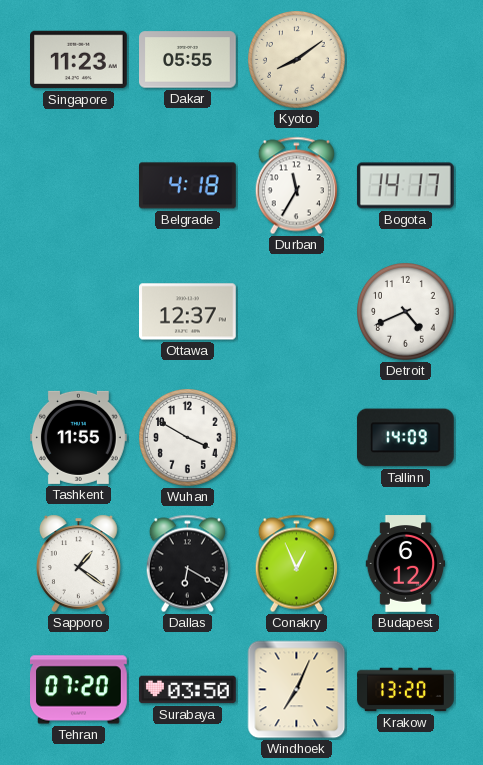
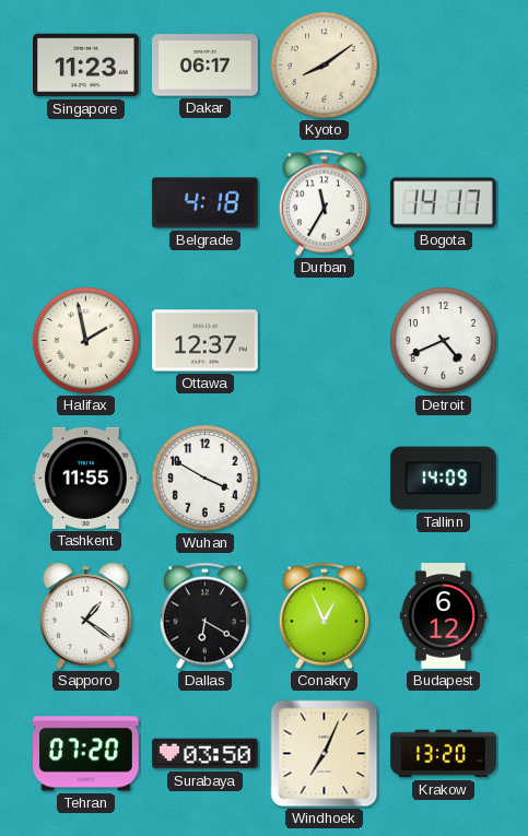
Dakar: 05:55 -> 06:17
Halifax: none -> 1:58
